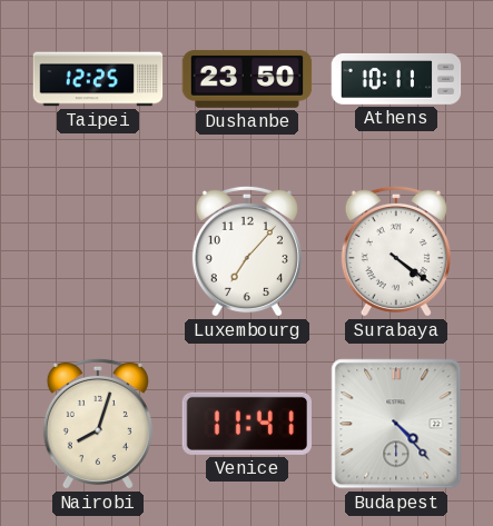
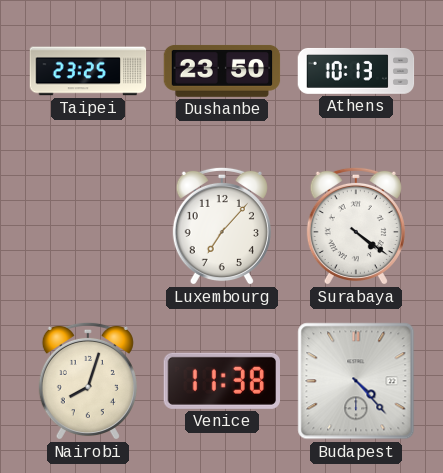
Taipei: 12:25 -> 23:25
Athens: 10:11 -> 10:13
Venice: 11:41 -> 11:38
